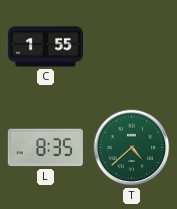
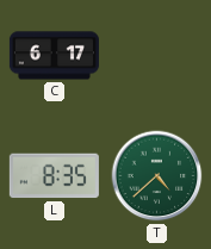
C: 1:55 -> 6:17
